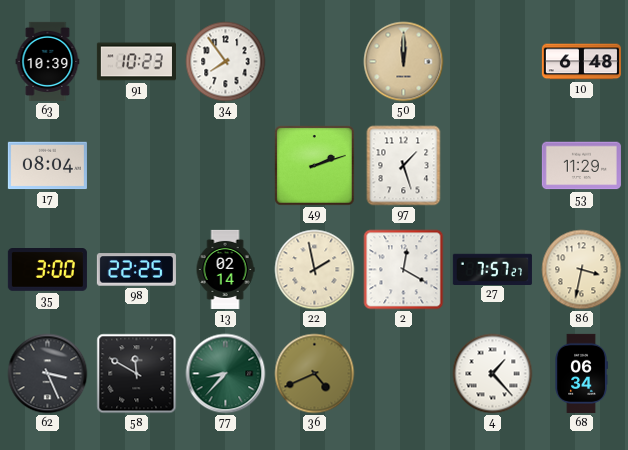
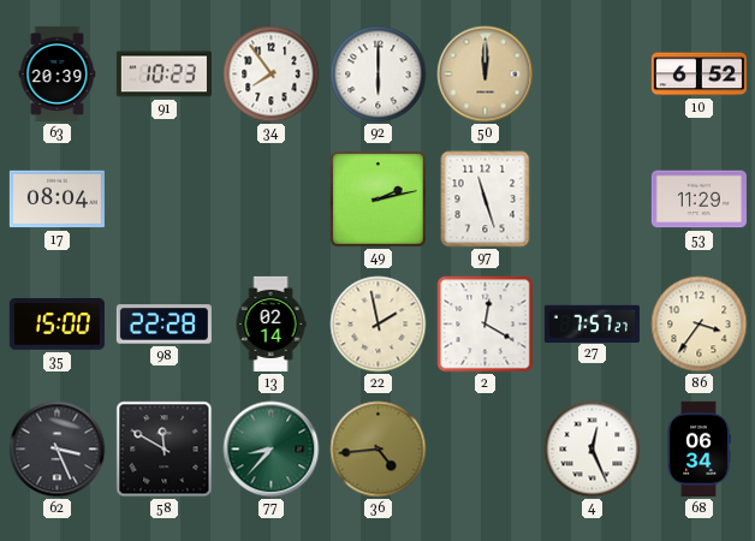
63: 10:39 -> 20:39
92: none -> 6:00
10: 6:48 -> 6:52
49: 2:12 -> 2:13
97: 1:27 -> 11:27
35: 3:00 -> 15:00
98: 22:25 -> 22:28
86: 3:32 -> 3:36
36: 4:41 -> 4:44
4: 1:23 -> 12:26
